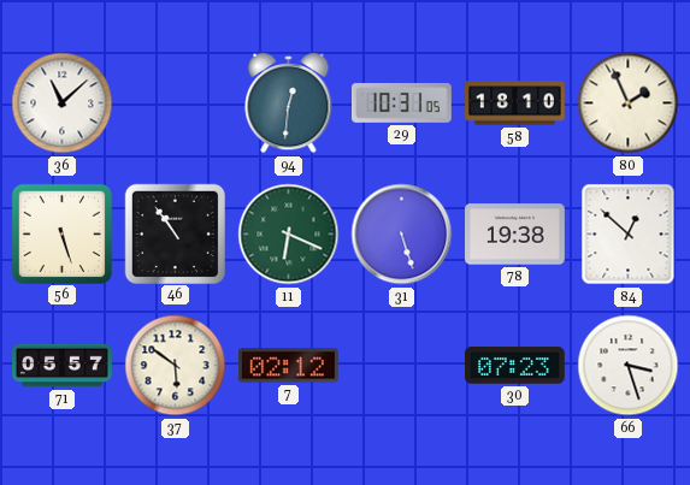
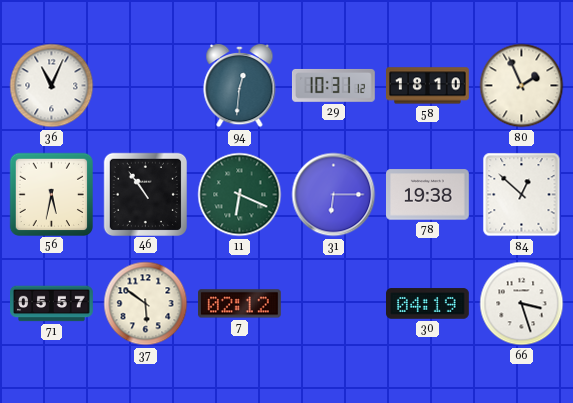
36: 11:08 -> 11:04
29: 10:31:05 -> 10:31:12
56: 5:27 -> 5:32
31: 5:27 -> 6:15
30: 07:23 -> 04:19
